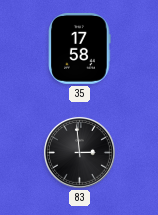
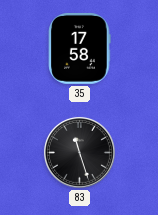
83: 2:59 -> 11:27
